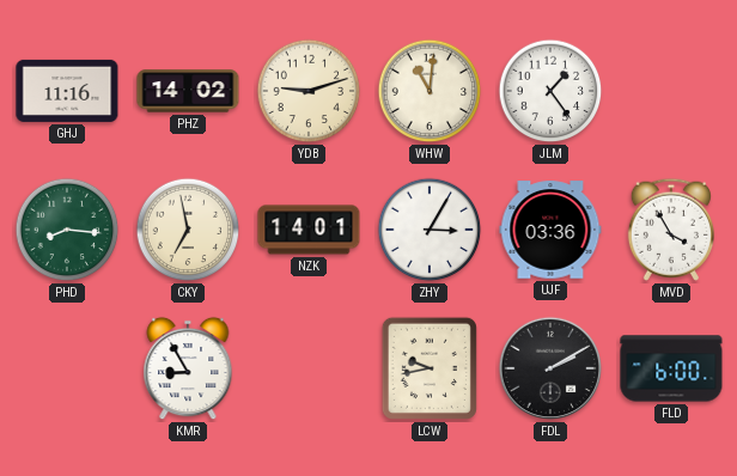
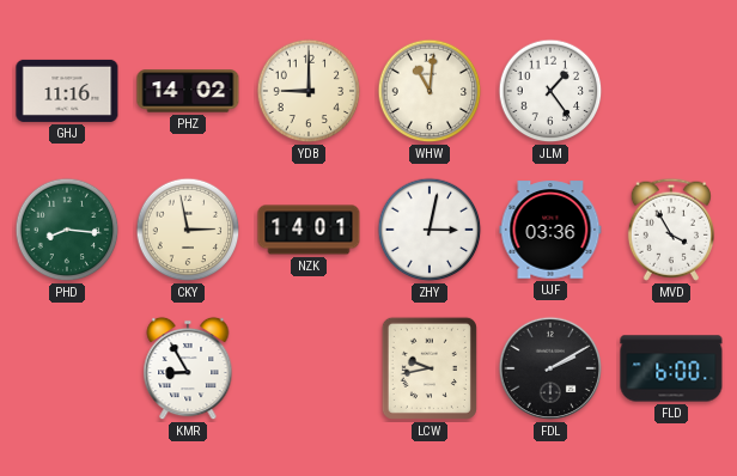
YDB: 9:12 -> 9:00
CKY: 6:58 -> 2:58
ZHY: 3:05 -> 3:02
